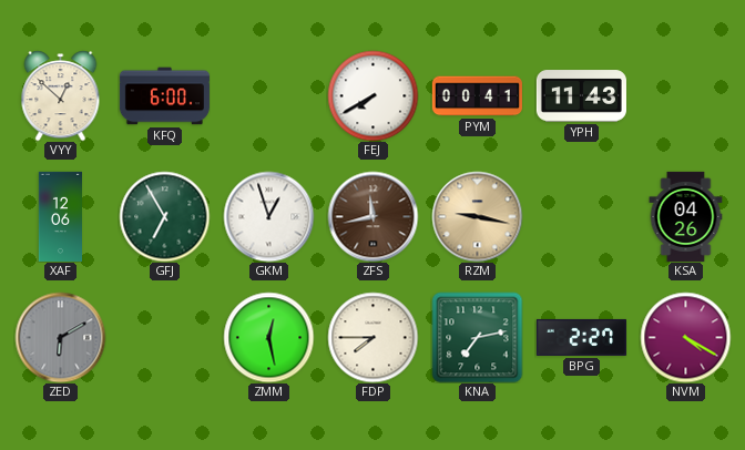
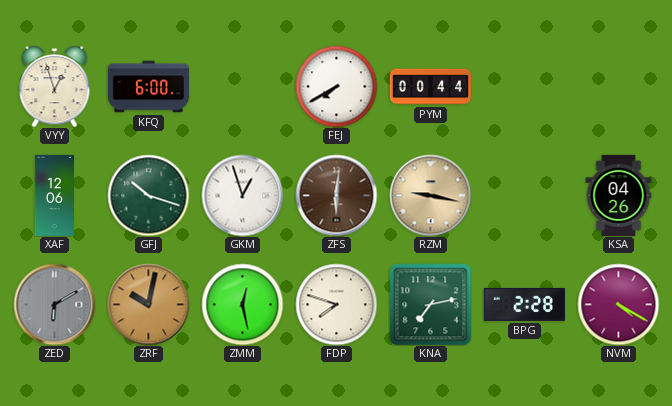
VYY: 12:52 -> 12:57
PYM: 00:41 -> 00:44
YPH: 11:43 -> none
GFJ: 6:55 -> 10:18
ZFS: 11:43 -> 6:01
ZRF: none -> 10:02
FDP: 7:45 -> 7:48
BPG: 2:27 -> 2:28
